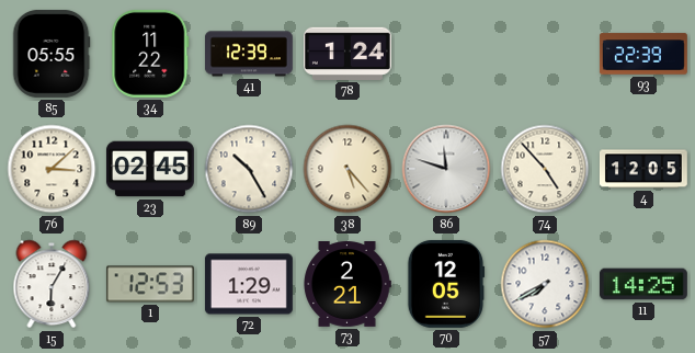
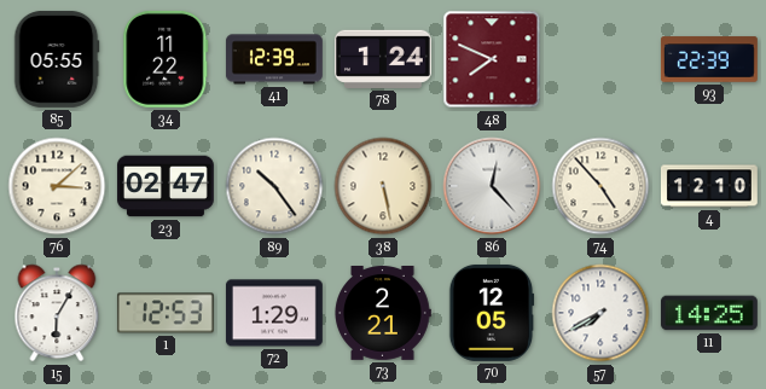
48: none -> 7:49
23: 02:45 -> 02:47
89: 10:25 -> 10:24
38: 5:23 -> 5:28
86: 11:48 -> 12:23
4: 12:05 -> 12:10
